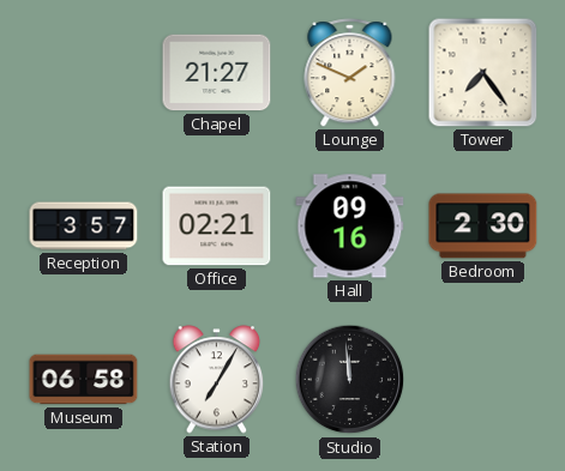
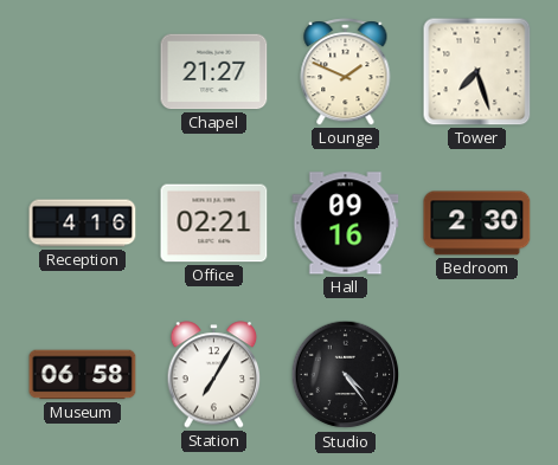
Tower: 7:24 -> 7:27
Reception: 3:57 -> 4:16
Studio: 11:59 -> 4:24
